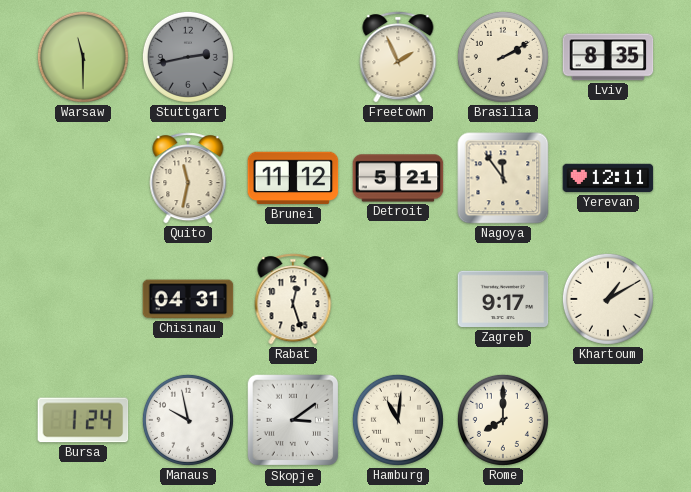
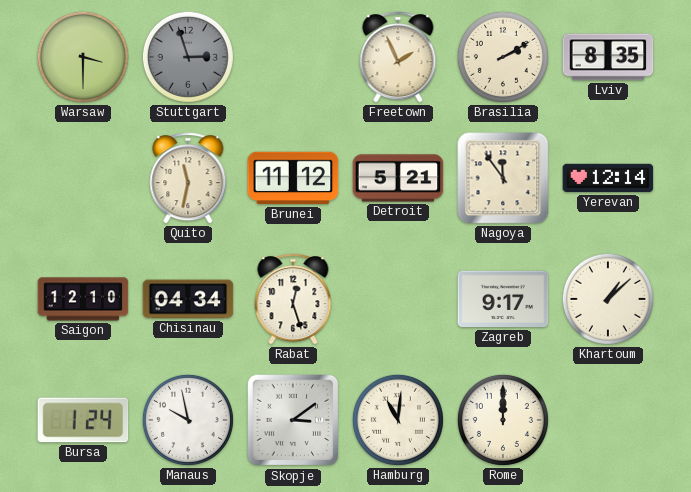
Warsaw: 11:30 -> 3:30
Stuttgart: 2:43 -> 2:57
Yerevan: 12:11 -> 12:14
Saigon: none -> 12:10
Chisinau: 04:31 -> 04:34
Khartoum: 1:10 -> 1:08
Rome: 8:00 -> 12:00
